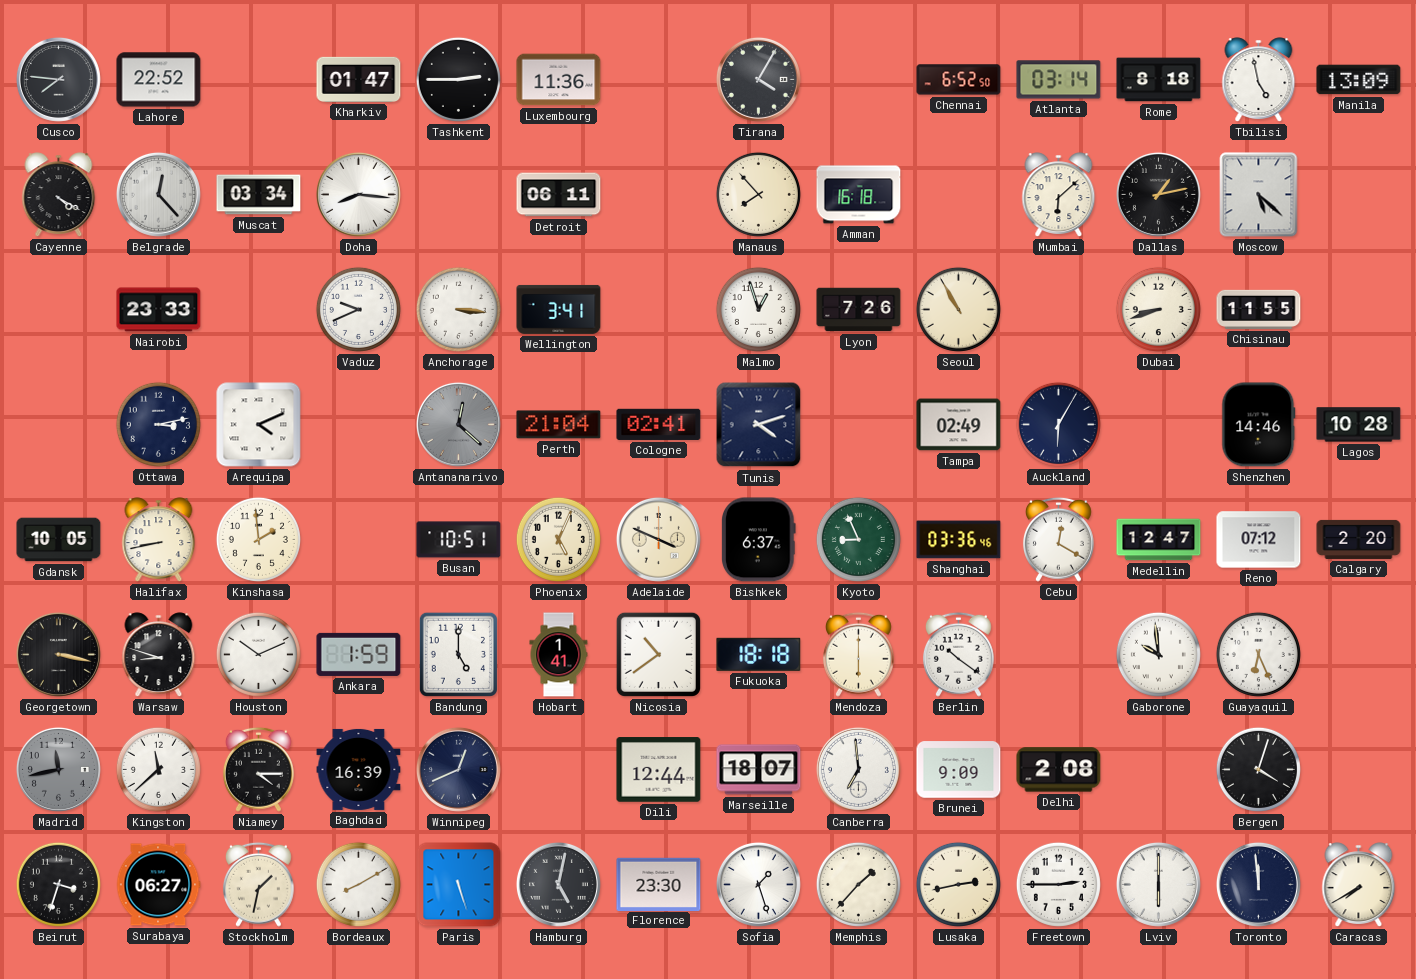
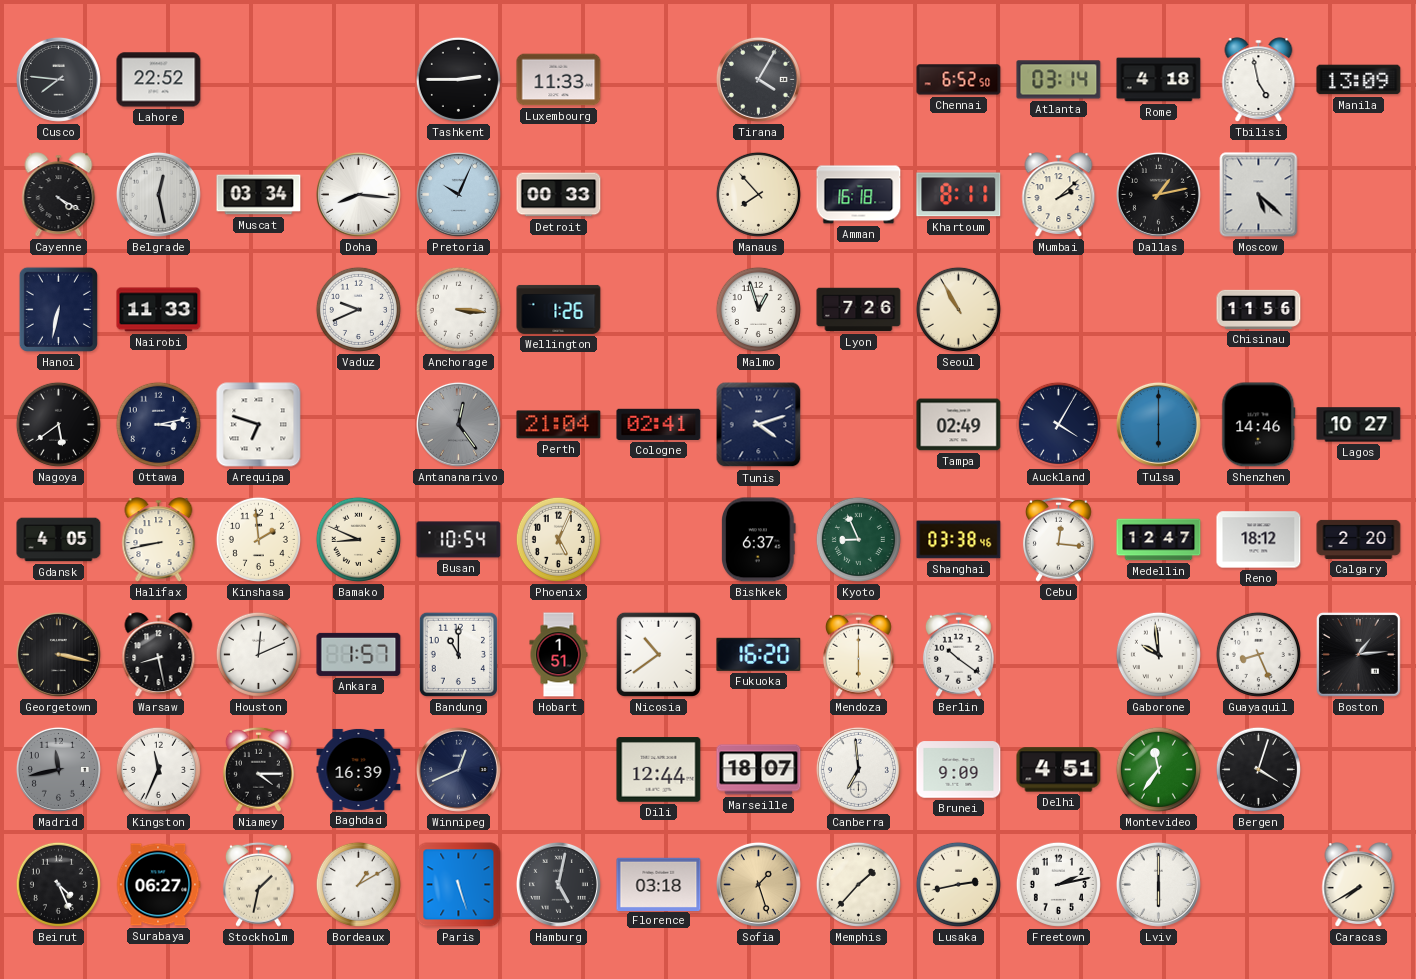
Kharkiv: 01:47 -> none
Luxembourg: 11:36 -> 11:33
Rome: 8:18 -> 4:18
Belgrade: 12:23 -> 12:28
Pretoria: none -> 10:04
Detroit: 06:11 -> 00:33
Khartoum: none -> 8:11
Mumbai: 6:08 -> 2:08
Hanoi: none -> 6:32
Nairobi: 23:33 -> 11:33
Wellington: 3:41 -> 1:26
Dubai: 8:42 -> none
Chisinau: 11:55 -> 11:56
Nagoya: none -> 5:39
Arequipa: 4:11 -> 6:48
Antananarivo: 12:22 -> 12:24
Auckland: 6:05 -> 4:05
Tulsa: none -> 6:00
Lagos: 10:28 -> 10:27
Gdansk: 10:05 -> 4:05
Bamako: none -> 8:49
Busan: 10:51 -> 10:54
Adelaide: 3:49 -> none
Shanghai: 03:36 -> 03:38
Cebu: 12:20 -> 12:16
Reno: 07:12 -> 18:12
Warsaw: 8:48 -> 8:28
Houston: 10:11 -> 12:11
Ankara: 1:59 -> 1:57
Bandung: 5:00 -> 11:00
Hobart: 1:41 -> 1:51
Fukuoka: 18:18 -> 16:20
Guayaquil: 6:26 -> 8:26
Boston: none -> 1:14
Kingston: 11:38 -> 11:34
Delhi: 2:08 -> 4:51
Montevideo: none -> 11:36
Beirut: 3:33 -> 4:26
Bordeaux: 8:10 -> 1:10
Florence: 23:30 -> 03:18
Sofia dial: white -> champagne
Freetown: 2:45 -> 2:13
Toronto: 11:59 -> none
